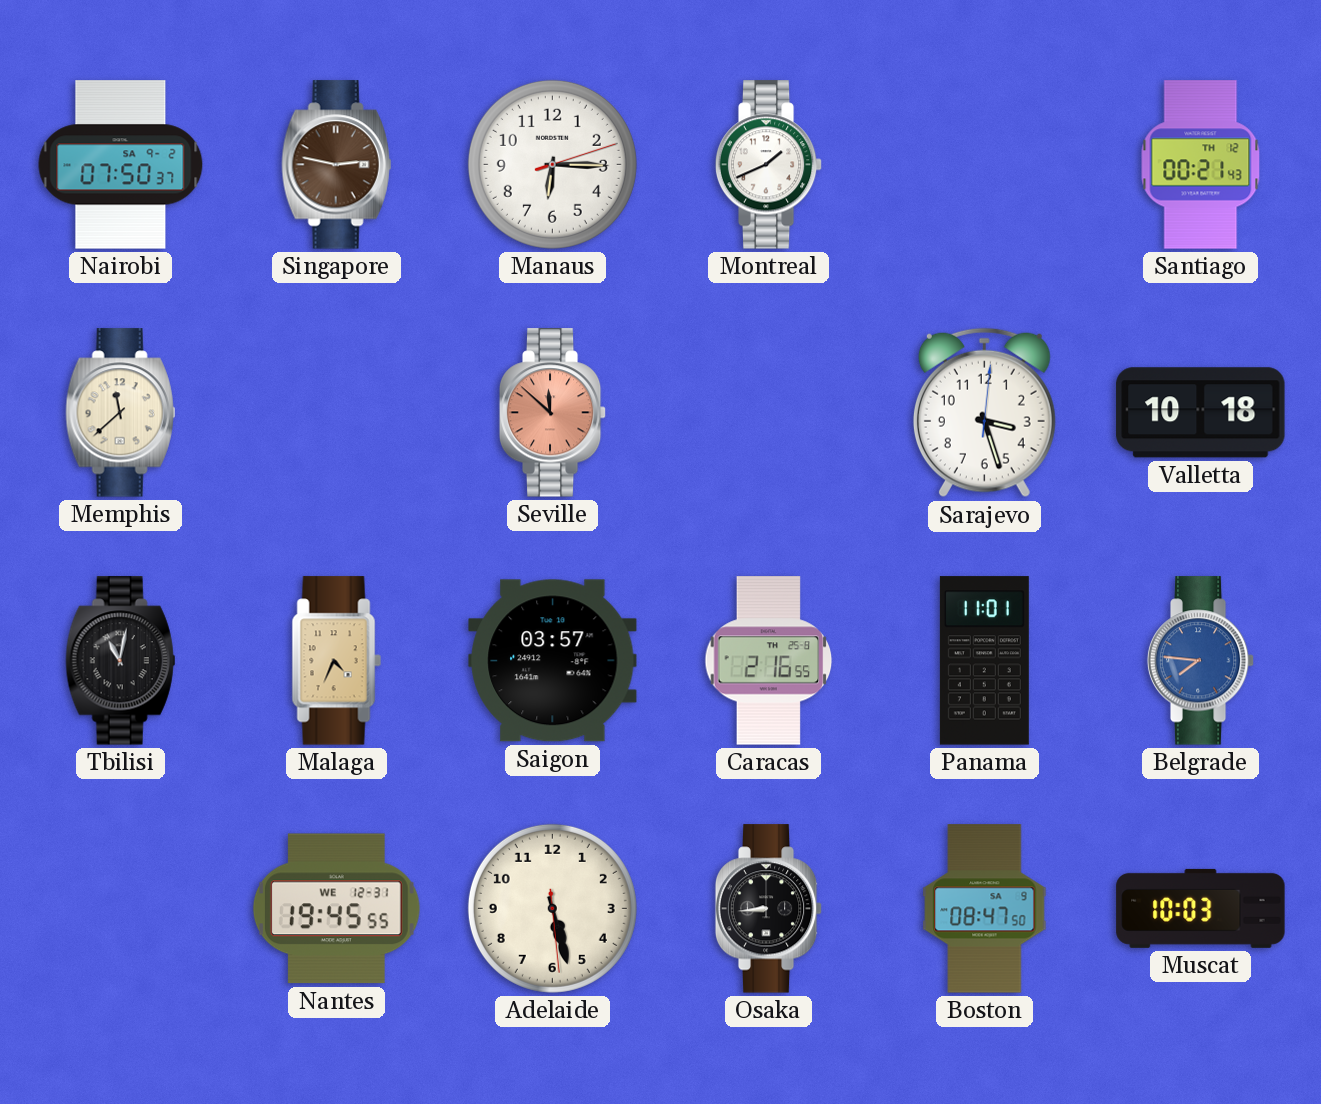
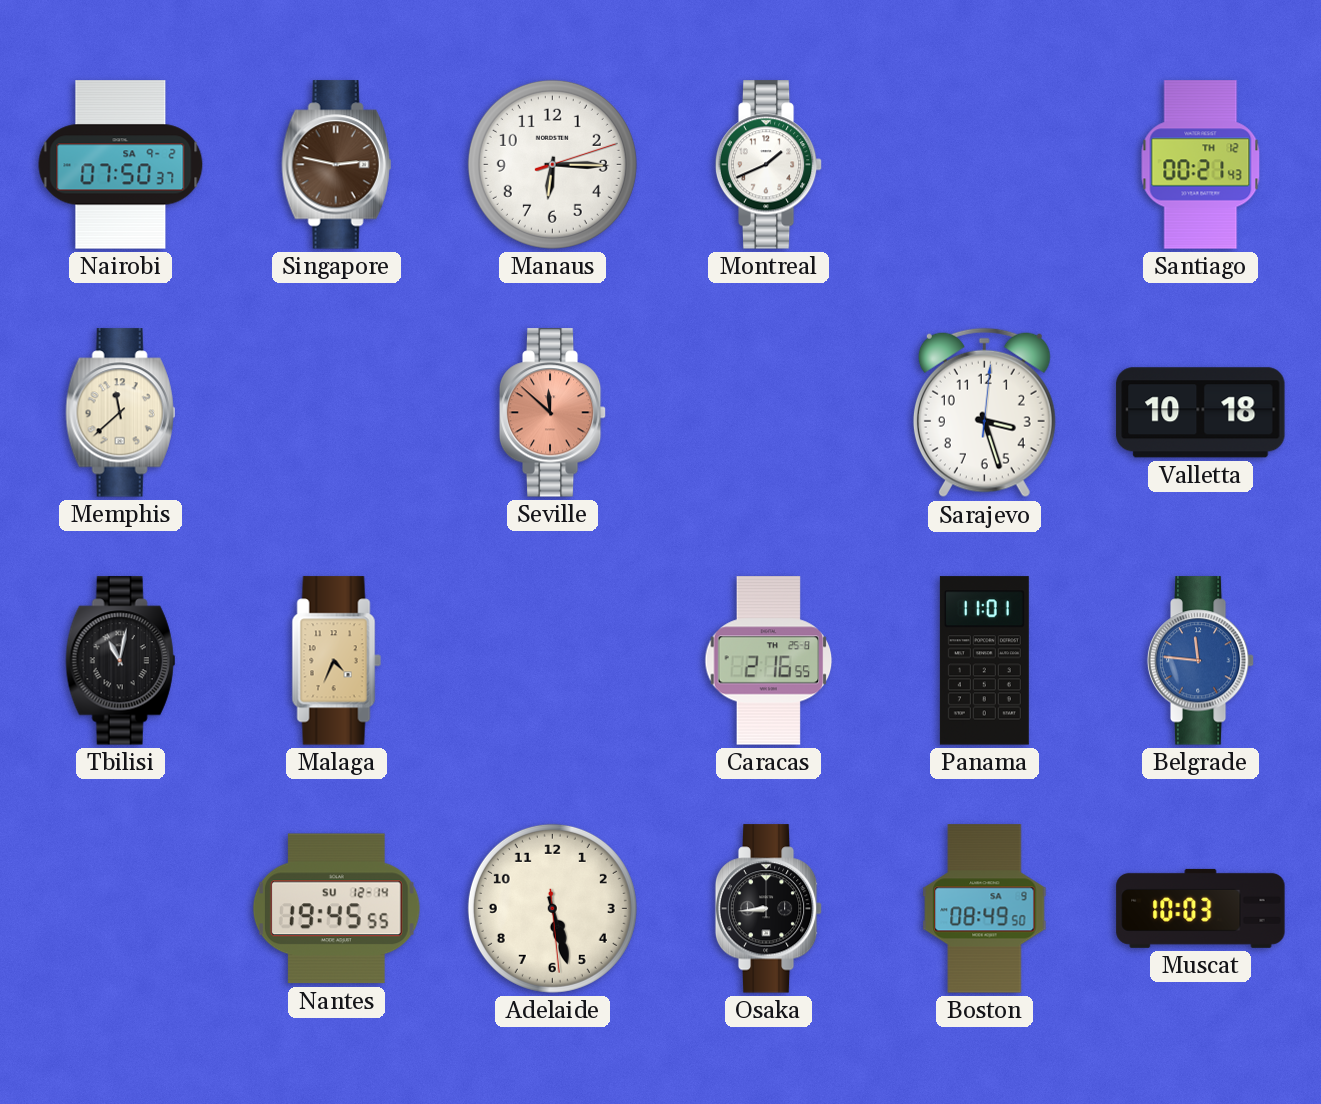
Saigon: 03:57 -> none
Belgrade: 7:46 -> 11:46
Nantes date: WE 12-31 -> SU 12-14
Boston: 08:47 -> 08:49
